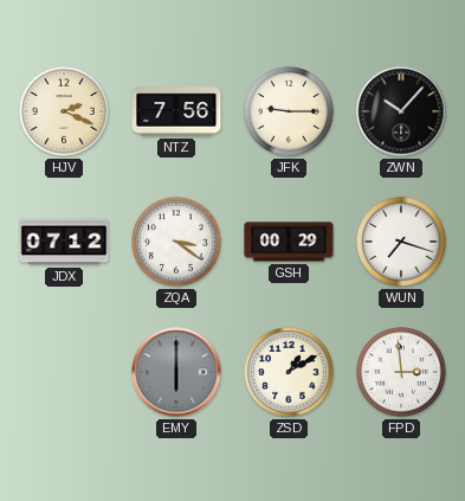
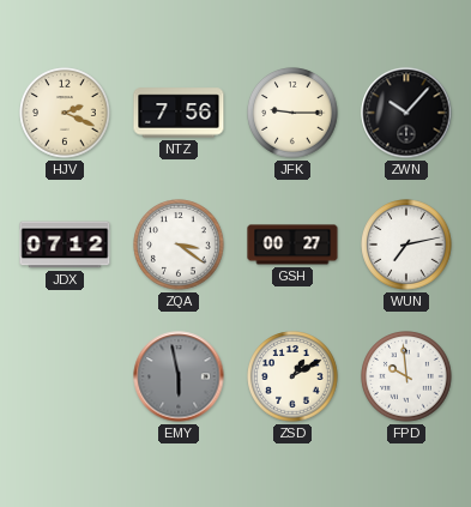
GSH: 00:29 -> 00:27
WUN: 7:18 -> 7:13
EMY: 6:00 -> 5:58
FPD: 2:59 -> 9:59
